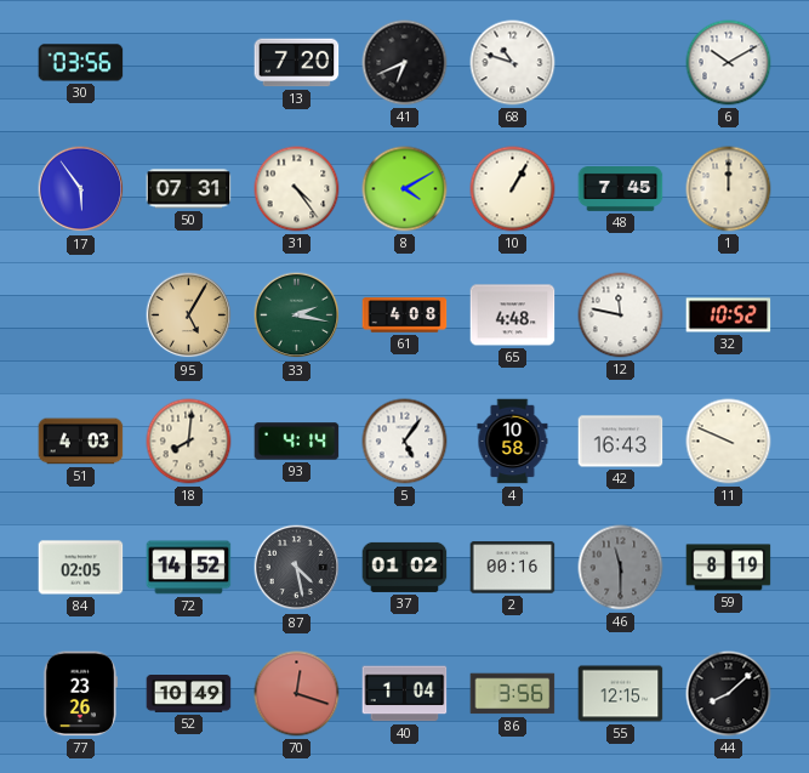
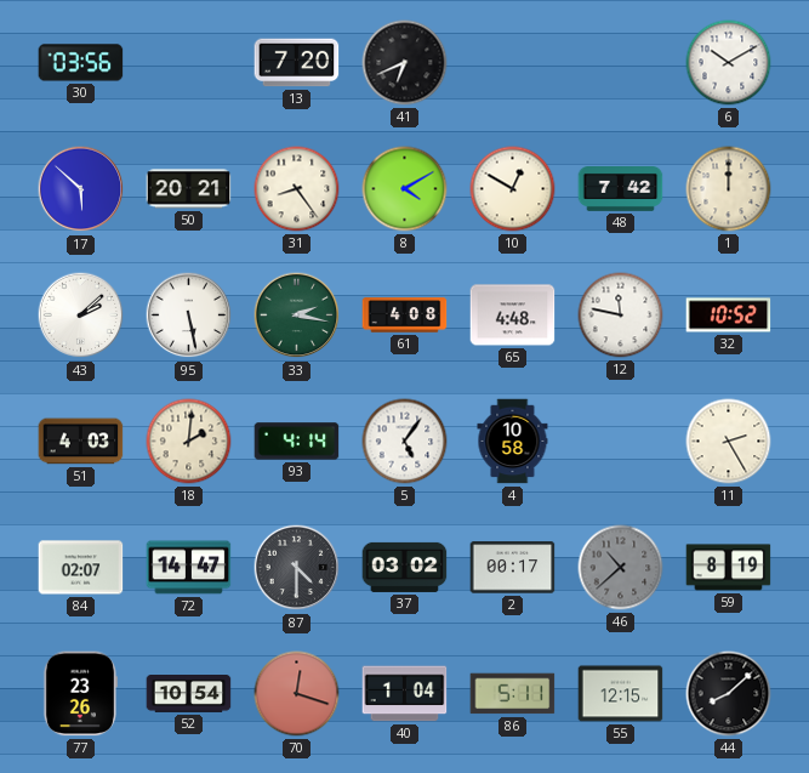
68: 10:48 -> none
17: 5:54 -> 5:52
50: 07:31 -> 20:21
31: 4:24 -> 8:24
10: 1:05 -> 12:50
48: 7:45 -> 7:42
43: none -> 2:08
95: 5:05 -> 5:28
95 dial: champagne -> white
18: 8:01 -> 2:01
42: 16:43 -> none
11: 9:49 -> 2:25
84: 02:05 -> 02:07
72: 14:52 -> 14:47
87: 4:28 -> 4:30
37: 01:02 -> 03:02
2: 00:16 -> 00:17
46: 11:30 -> 10:38
52: 10:49 -> 10:54
86: 3:56 -> 5:11
